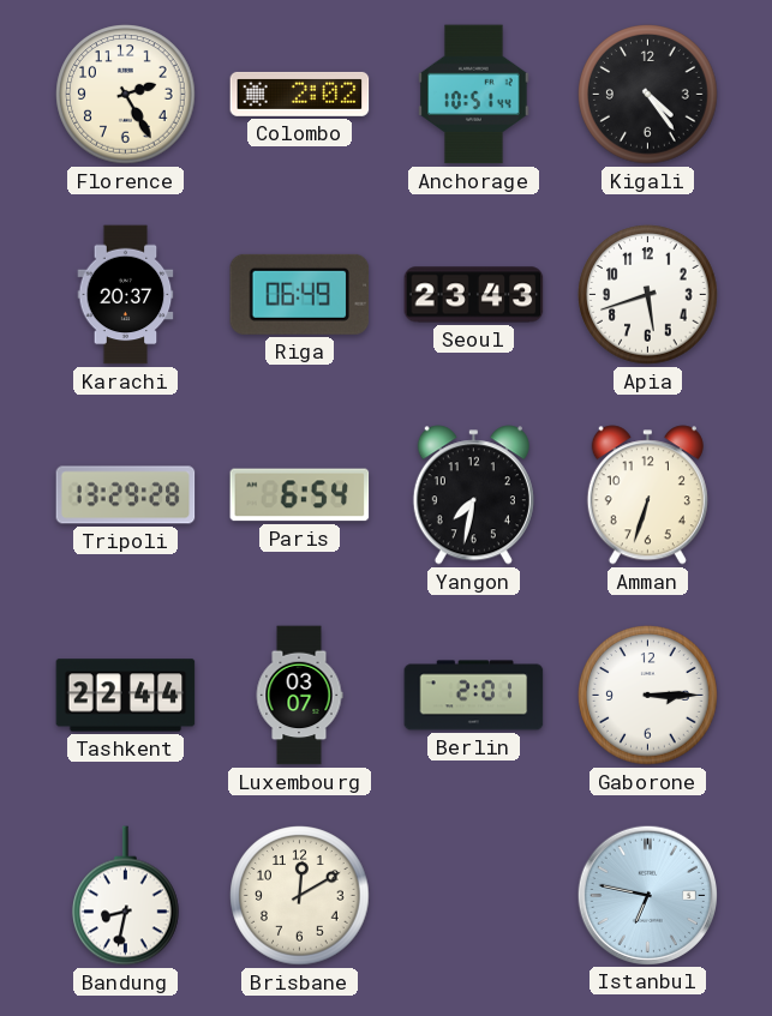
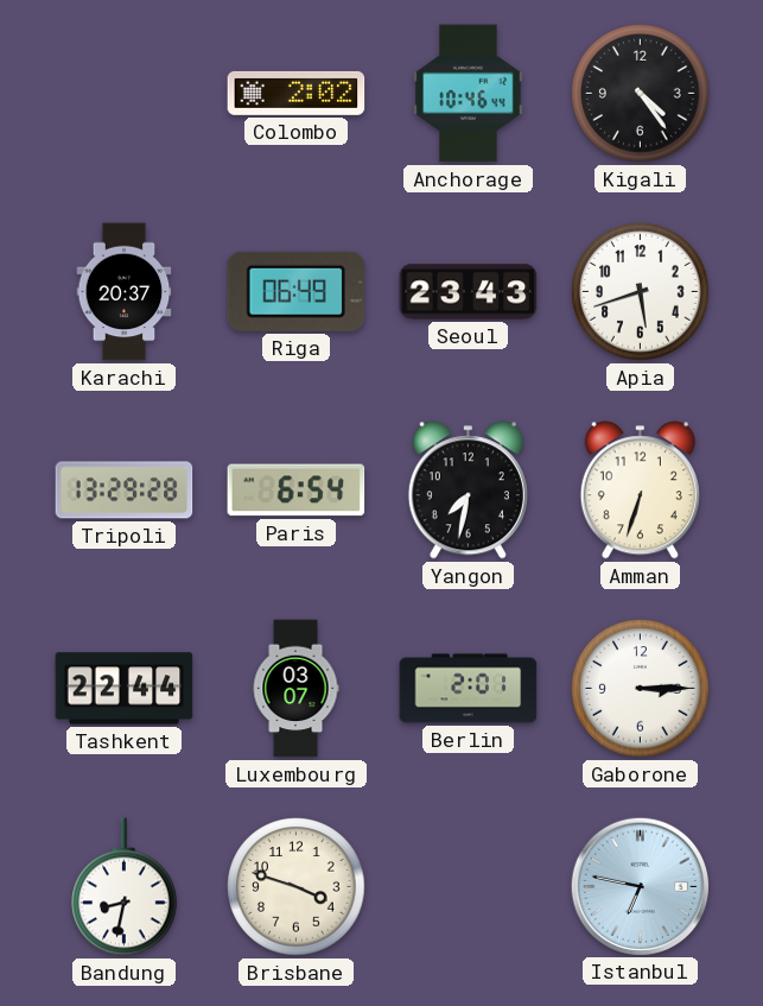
Florence: 2:25 -> none
Anchorage: 10:51 -> 10:46
Brisbane: 12:10 -> 3:48
